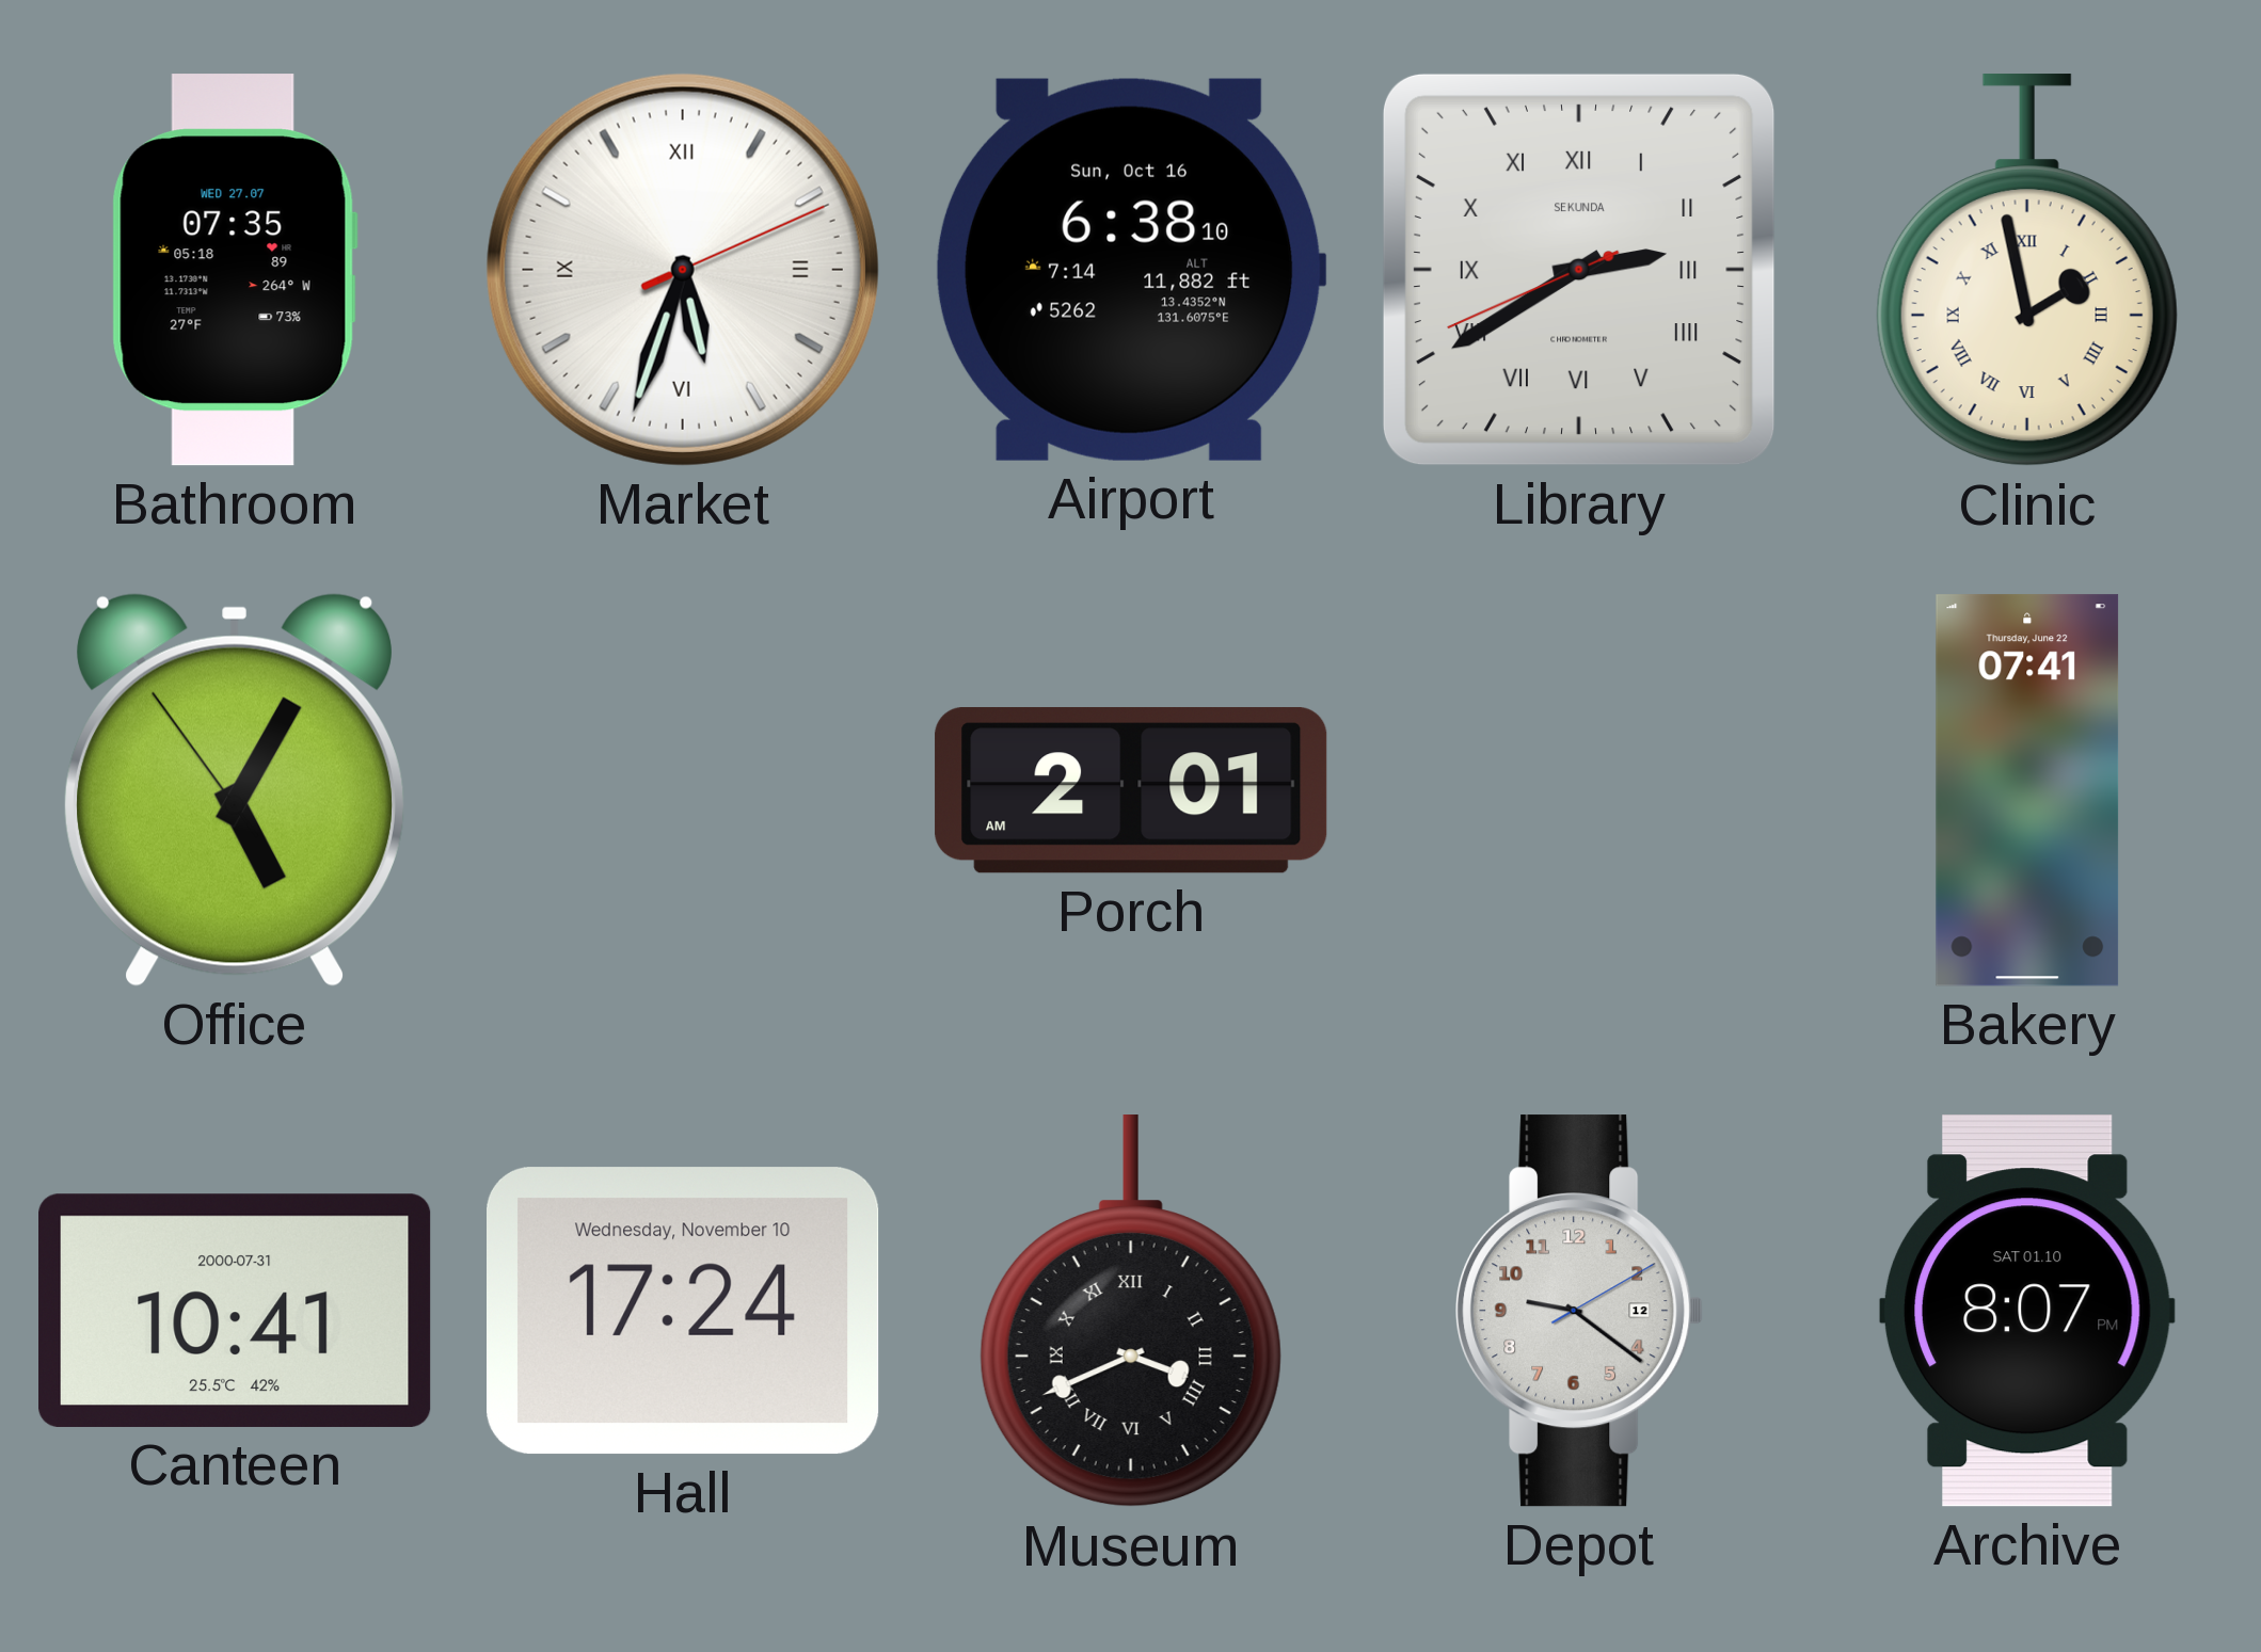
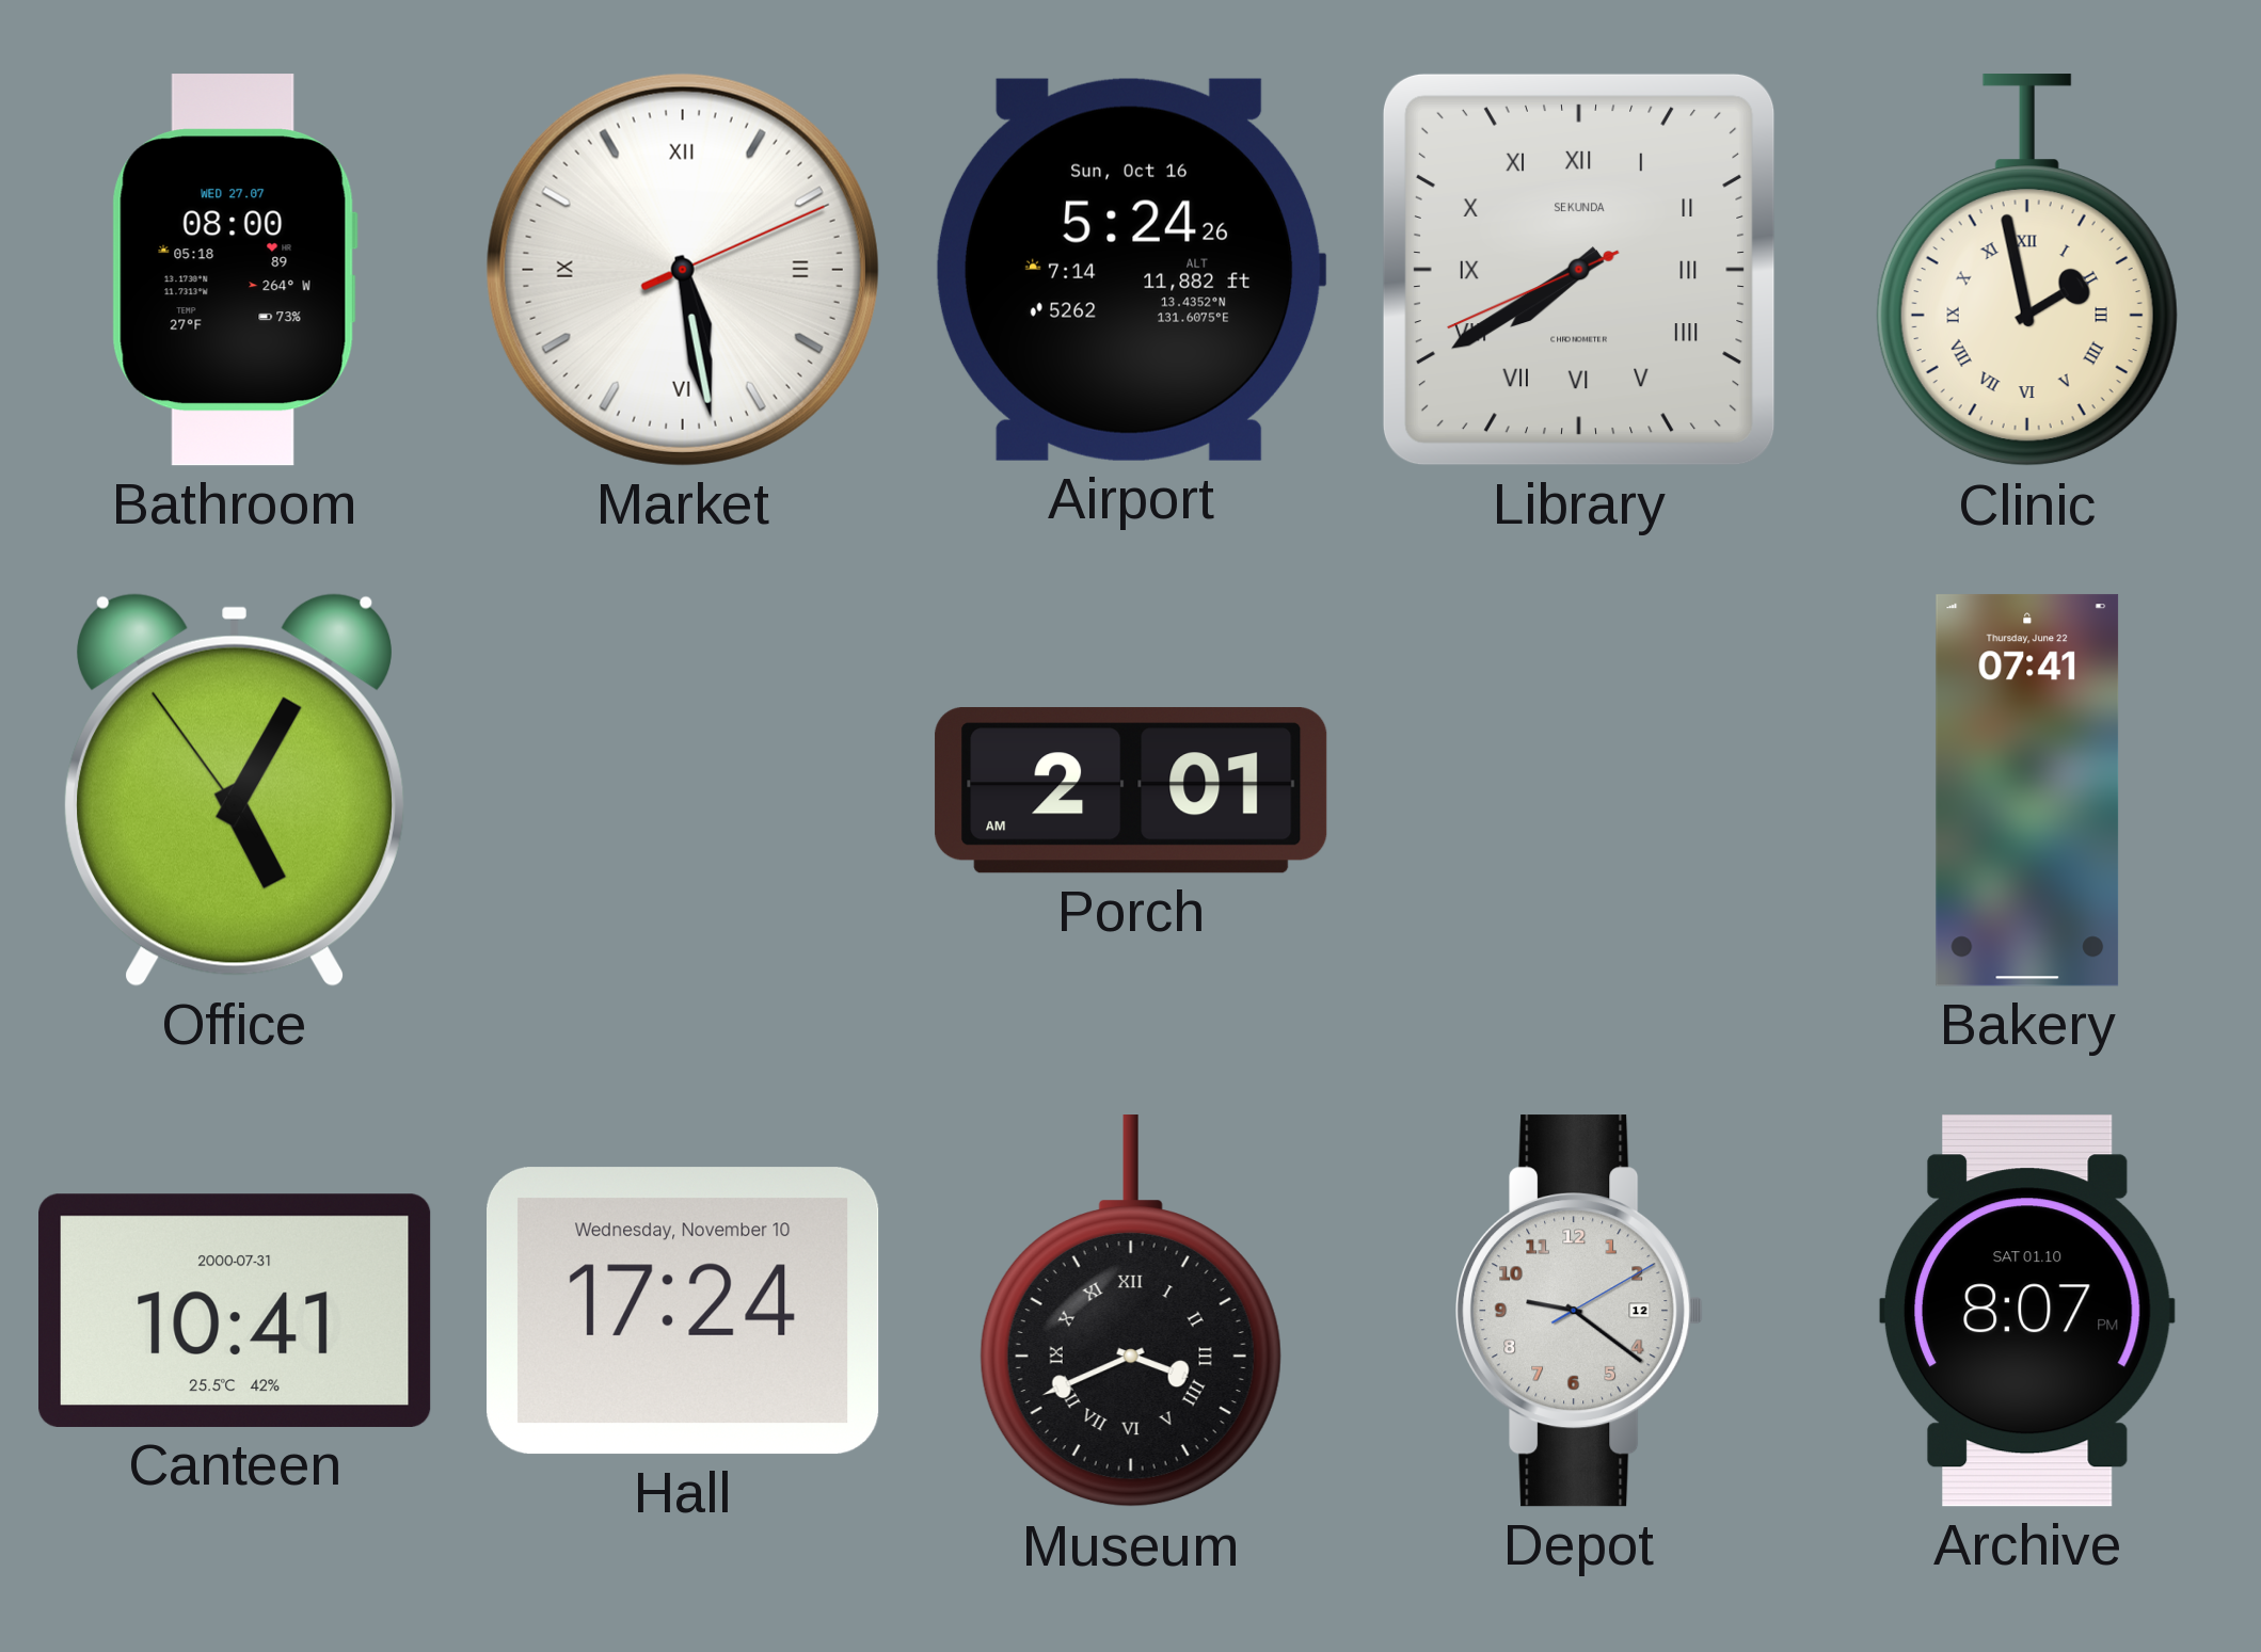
Bathroom: 07:35 -> 08:00
Market: 5:33 -> 5:28
Airport: 6:38 -> 5:24
Library: 2:39 -> 7:39
